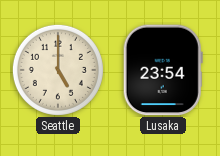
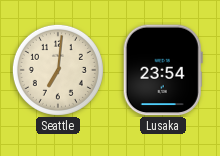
Seattle: 5:00 -> 7:01
